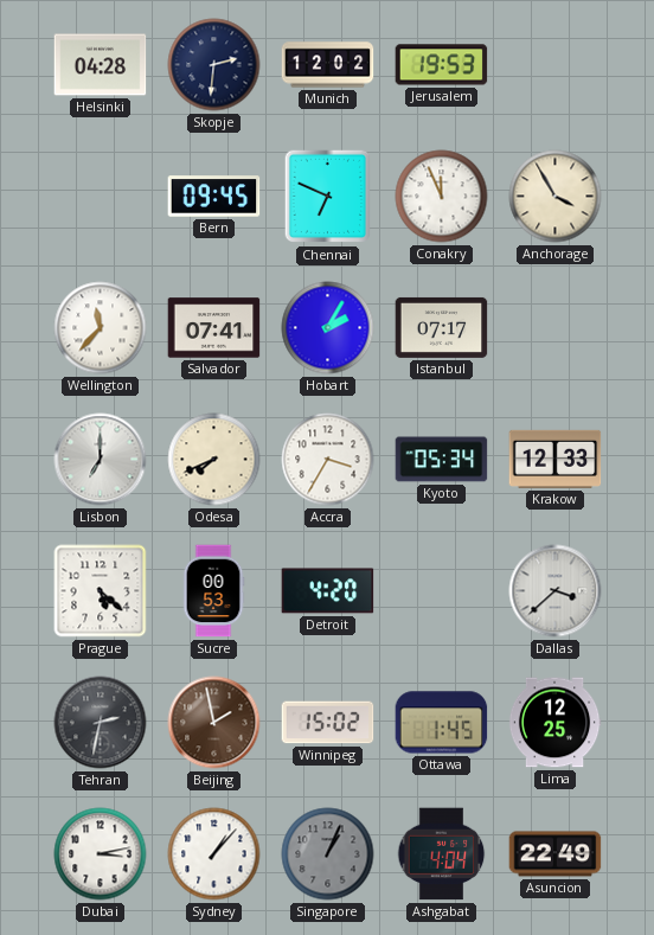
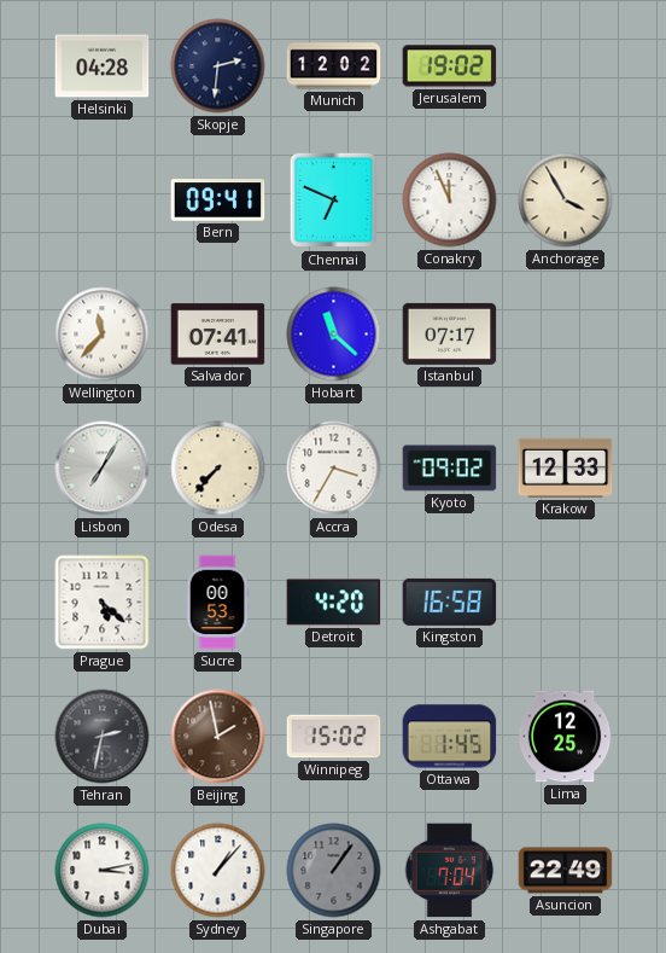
Jerusalem: 19:53 -> 19:02
Bern: 09:45 -> 09:41
Hobart: 2:05 -> 11:22
Lisbon: 7:00 -> 7:05
Odesa: 7:41 -> 7:37
Kyoto: 05:34 -> 09:02
Kingston: none -> 16:58
Dallas: 3:38 -> none
Singapore: 1:04 -> 1:06
Ashgabat: 4:04 -> 7:04
